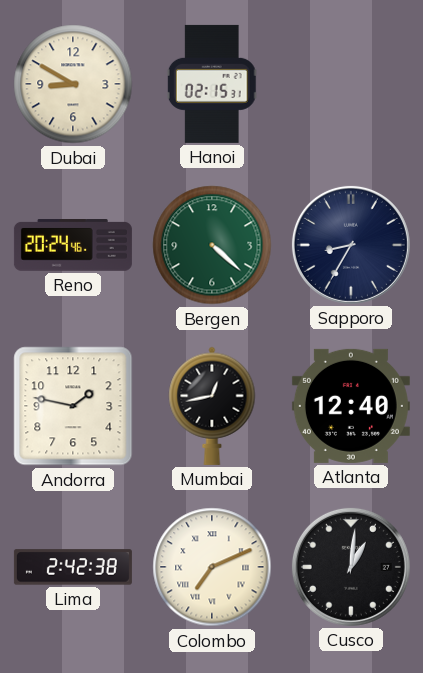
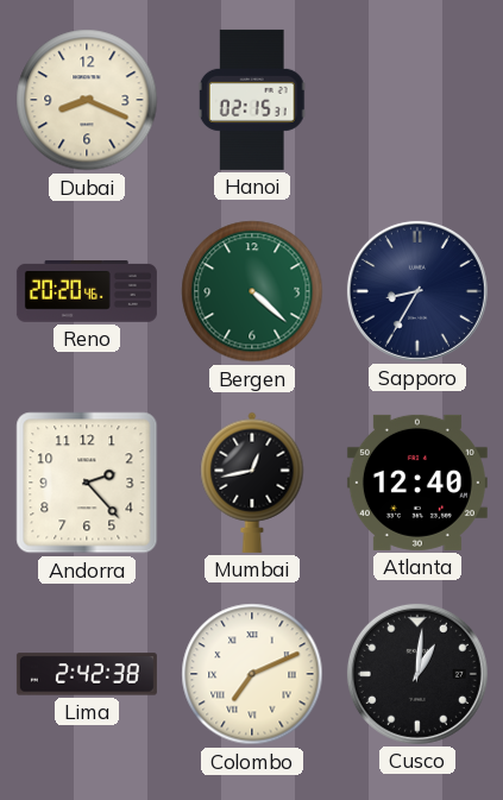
Dubai: 8:50 -> 8:19
Reno: 20:24 -> 20:20
Andorra: 1:47 -> 2:23
